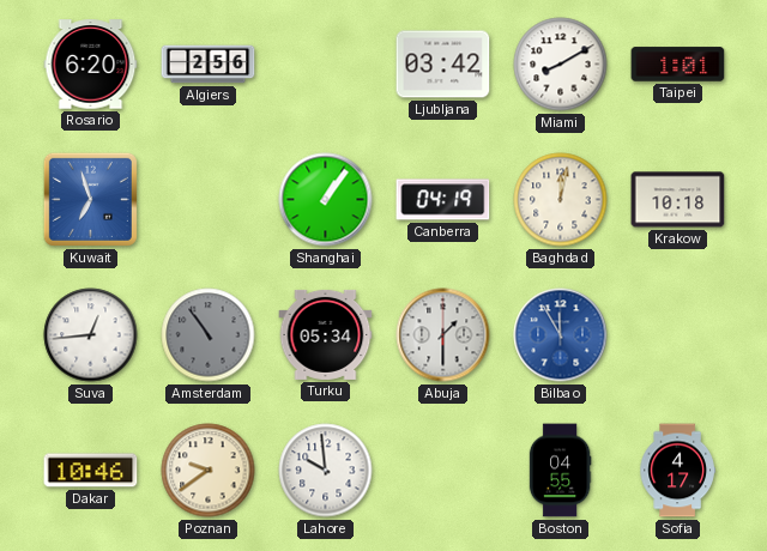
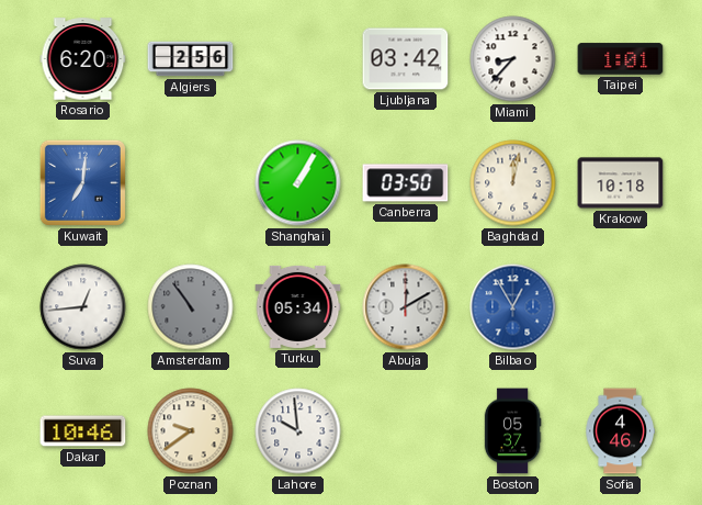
Miami: 8:10 -> 8:37
Kuwait: 6:57 -> 7:01
Shanghai: 1:06 -> 1:05
Canberra: 04:19 -> 03:50
Abuja: 1:30 -> 12:10
Bilbao: 11:55 -> 12:55
Boston: 04:55 -> 05:37
Sofia: 4:17 -> 4:46
